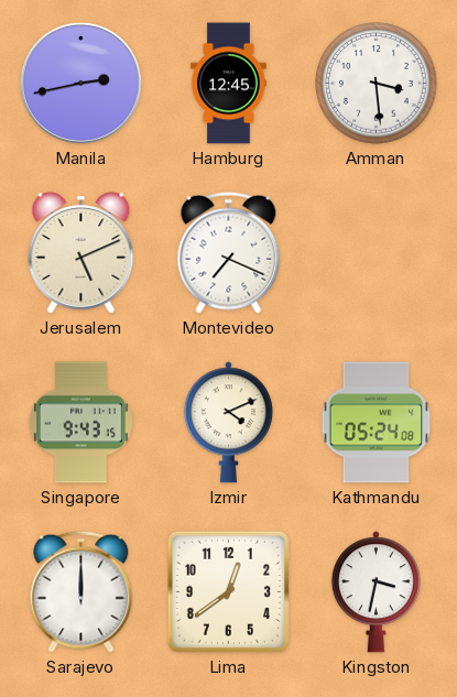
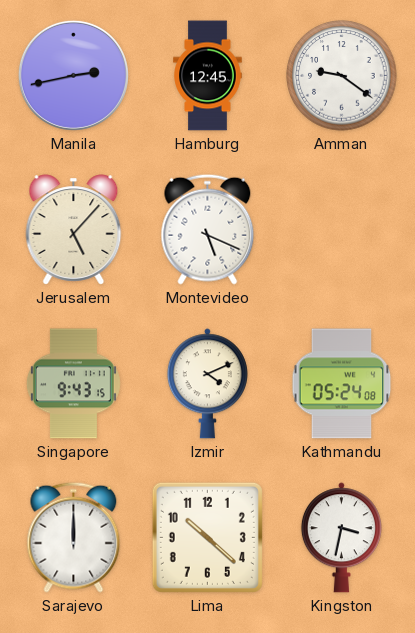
Amman: 3:29 -> 9:21
Jerusalem: 5:11 -> 5:07
Montevideo: 7:19 -> 5:19
Lima: 12:39 -> 10:22
